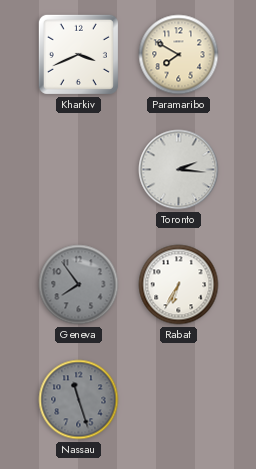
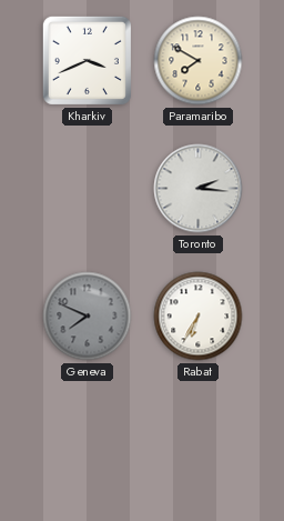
Geneva: 7:54 -> 7:49
Nassau: 11:27 -> none
